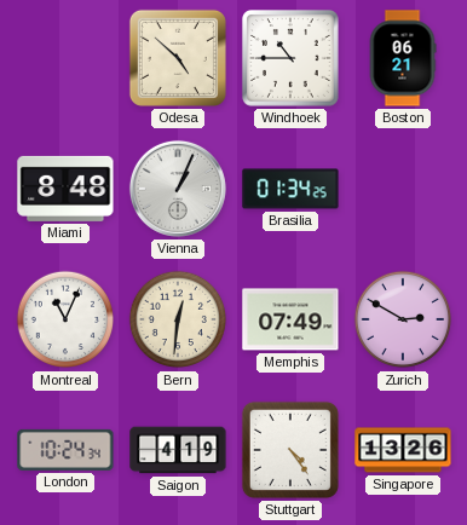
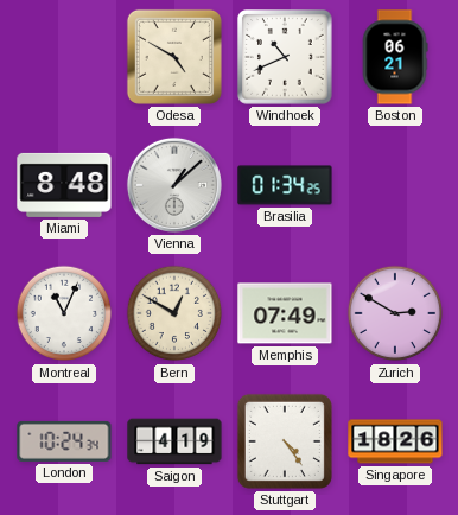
Odesa: 4:52 -> 4:50
Windhoek: 10:45 -> 10:41
Vienna: 1:04 -> 1:08
Bern: 12:31 -> 12:50
Singapore: 13:26 -> 18:26
